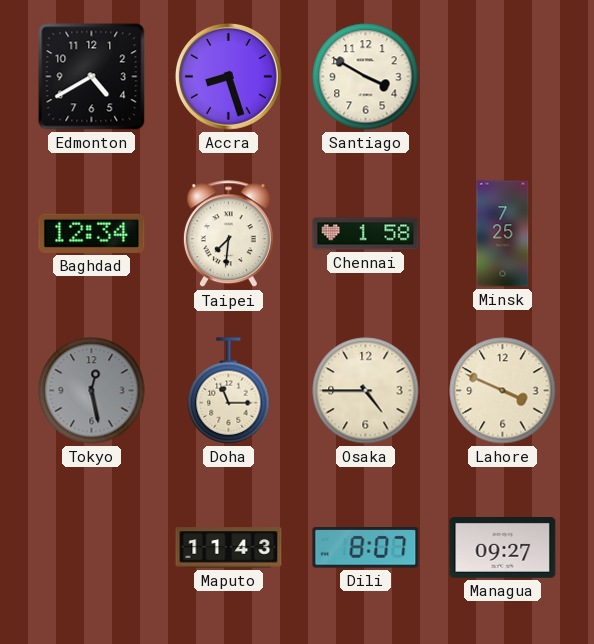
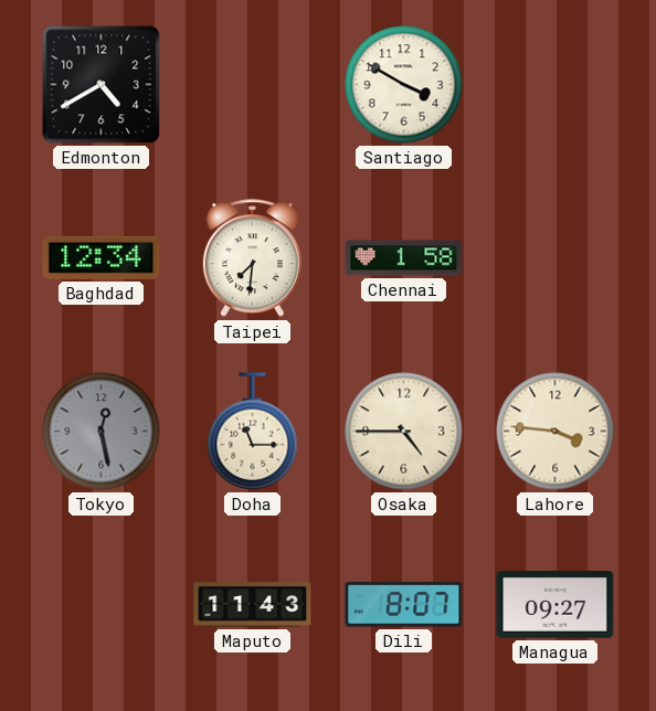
Accra: 8:27 -> none
Minsk: 7:25 -> none
Lahore: 3:49 -> 3:46
